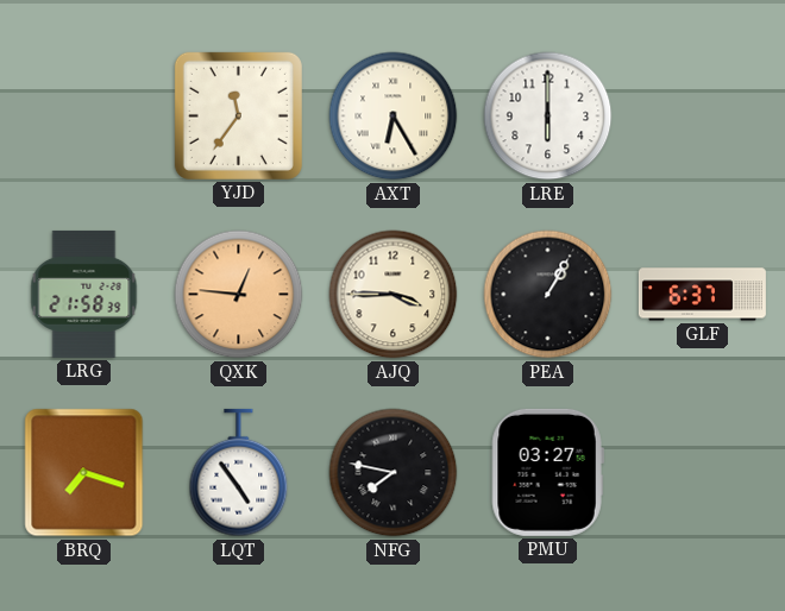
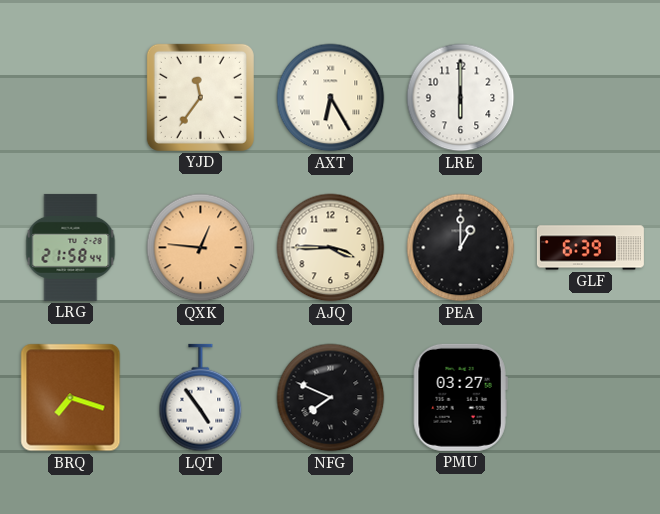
LRG: 21:58:39 -> 21:58:44
PEA: 1:05 -> 1:00
GLF: 6:37 -> 6:39
NFG: 7:47 -> 7:49
